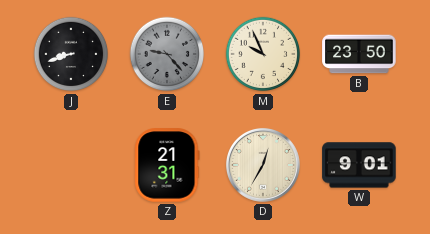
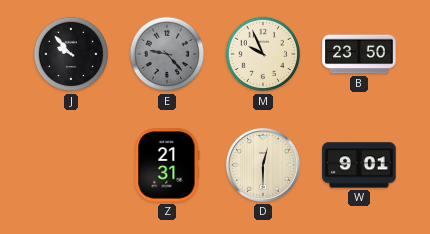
J: 8:42 -> 9:53
D: 12:35 -> 12:30
